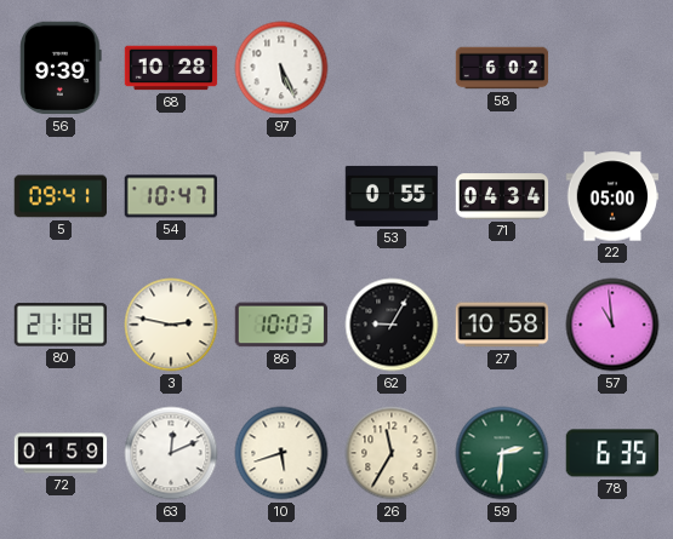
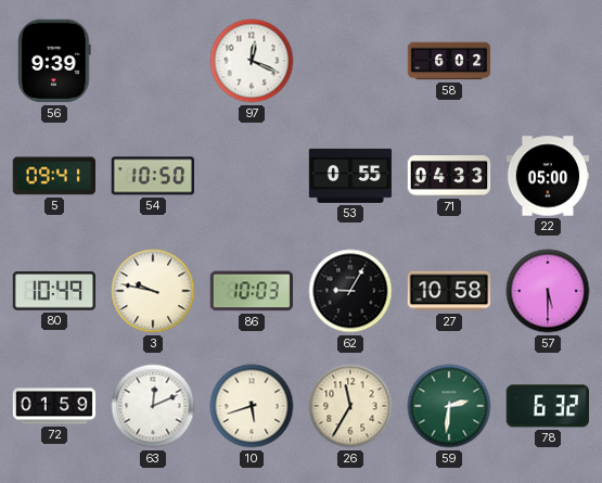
68: 10:28 -> none
97: 5:26 -> 12:19
54: 10:47 -> 10:50
71: 04:34 -> 04:33
80: 21:18 -> 10:49
3: 2:47 -> 9:47
57: 10:59 -> 5:30
78: 6:35 -> 6:32
